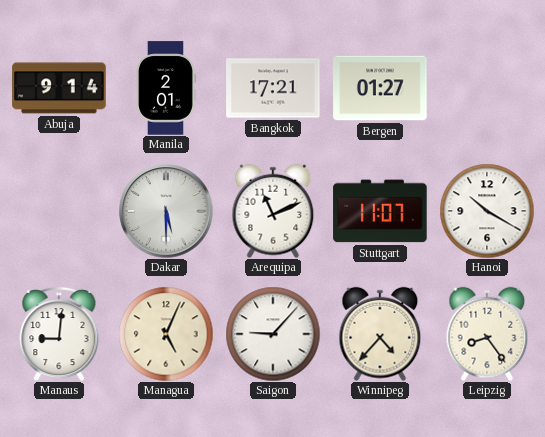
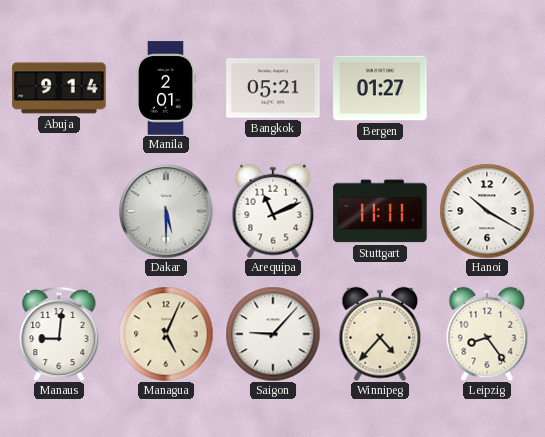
Bangkok: 17:21 -> 05:21
Stuttgart: 11:07 -> 11:11
